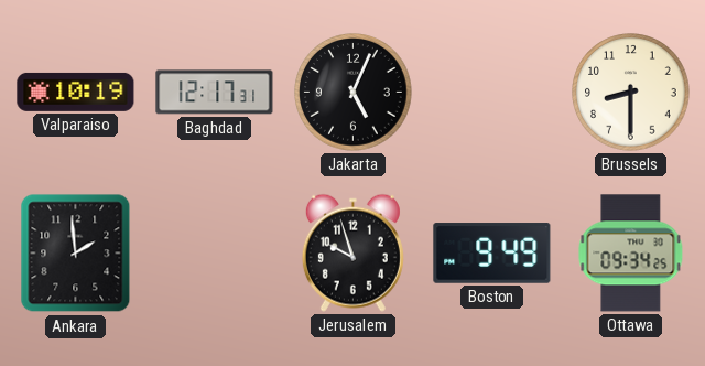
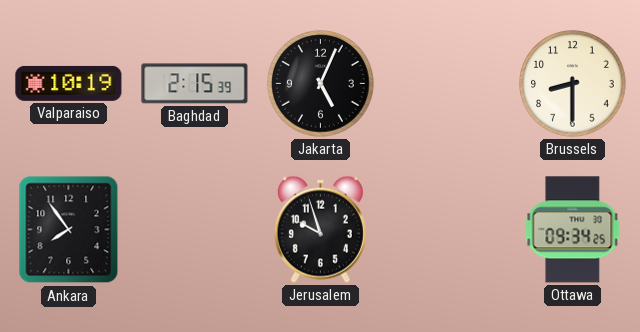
Baghdad: 12:17 -> 2:15
Ankara: 1:59 -> 7:54
Boston: 9:49 -> none
